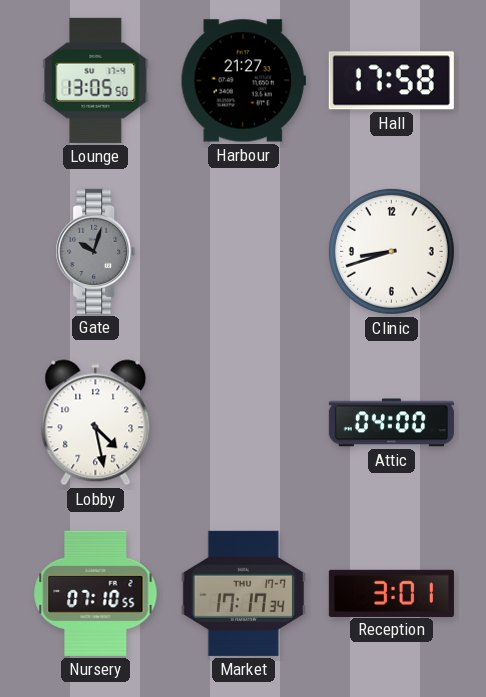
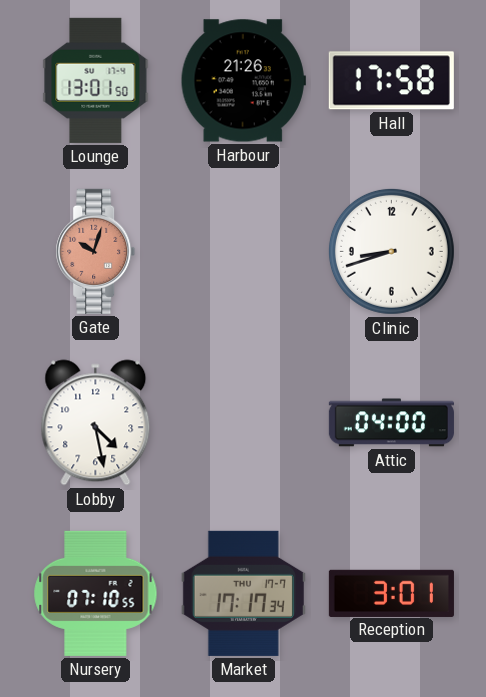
Lounge: 13:05 -> 13:01
Harbour: 21:27 -> 21:26
Gate dial: grey -> salmon
